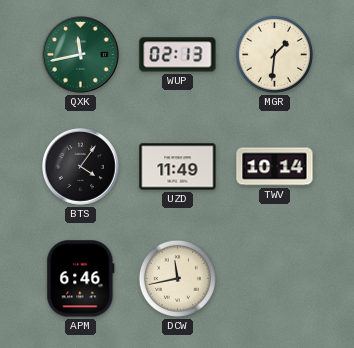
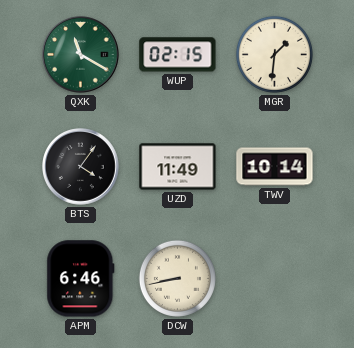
QXK: 11:43 -> 11:20
WUP: 02:13 -> 02:15
DCW: 11:43 -> 8:43
